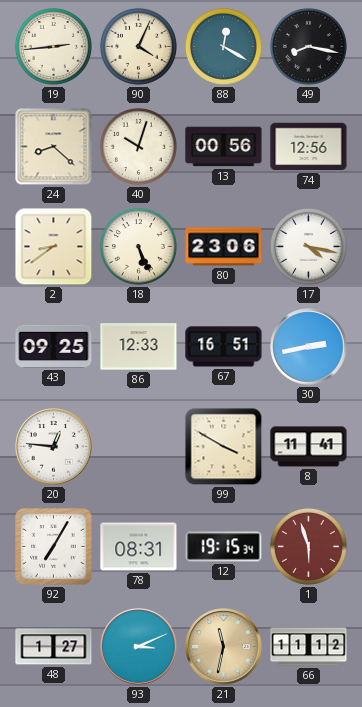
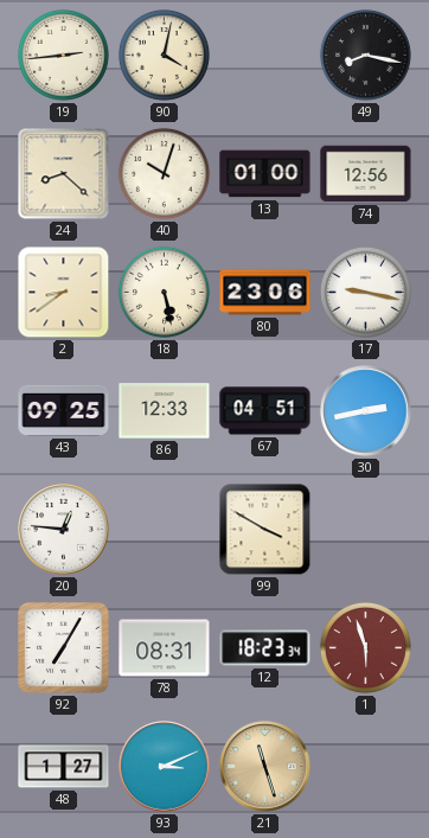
90: 4:04 -> 4:02
88: 12:20 -> none
13: 00:56 -> 01:00
18: 5:26 -> 5:28
17: 4:17 -> 9:17
67: 16:51 -> 04:51
8: 11:41 -> none
12: 19:15 -> 18:23
21: 11:32 -> 11:27
66: 11:12 -> none
